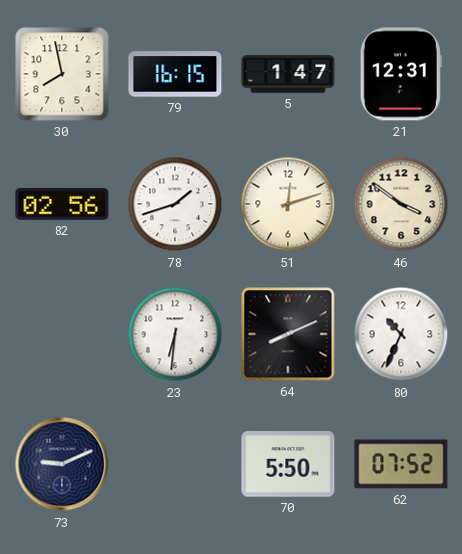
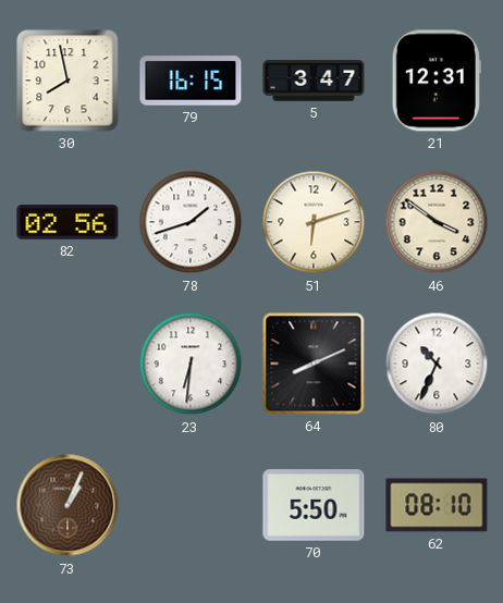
5: 1:47 -> 3:47
51: 12:12 -> 6:12
73: 9:11 -> 1:04
73 dial: navy -> brown
62: 07:52 -> 08:10
